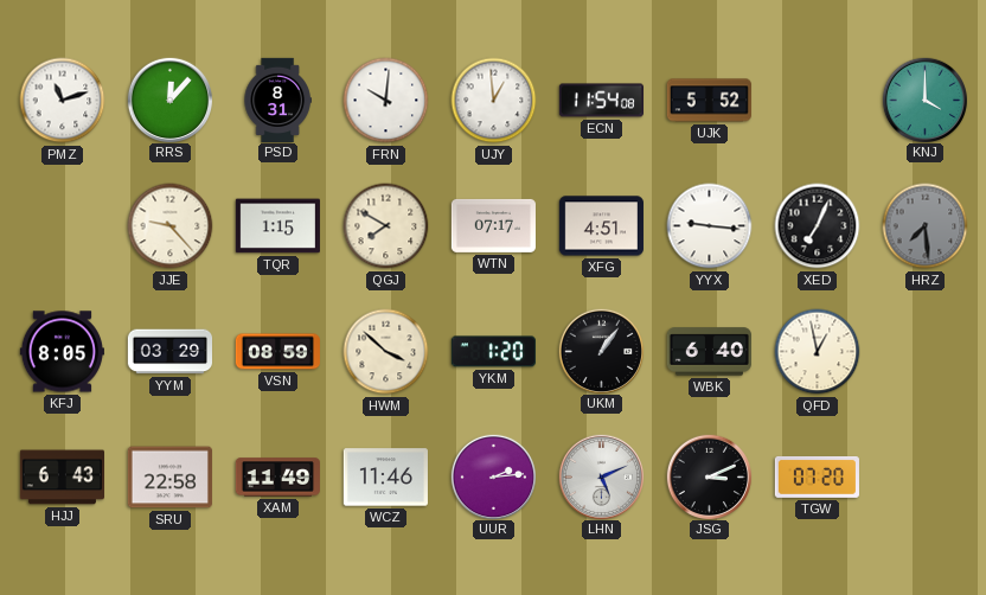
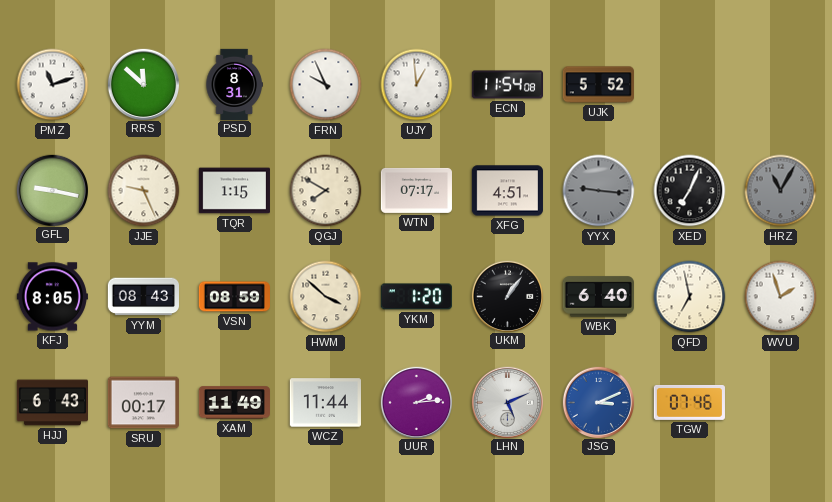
RRS: 12:07 -> 11:52
FRN: 10:01 -> 9:56
KNJ: 4:00 -> none
GFL: none -> 9:17
JJE: 9:23 -> 9:26
YYX dial: white -> grey
HRZ: 7:29 -> 11:05
YYM: 03:29 -> 08:43
QFD: 12:58 -> 6:58
WVU: none -> 1:57
SRU: 22:58 -> 00:17
WCZ: 11:46 -> 11:44
JSG dial: black -> blue
TGW: 07:20 -> 07:46
